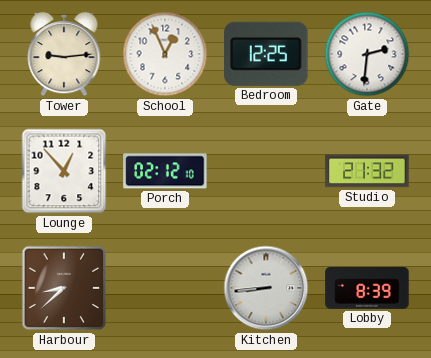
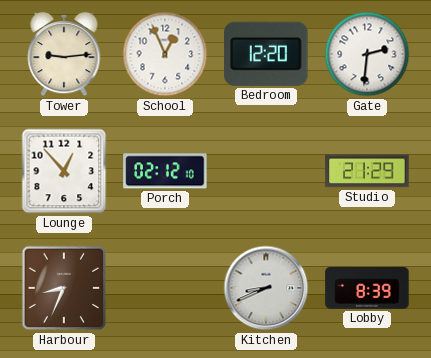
Bedroom: 12:25 -> 12:20
Studio: 21:32 -> 21:29
Harbour: 8:38 -> 8:34
Kitchen: 8:44 -> 8:41
